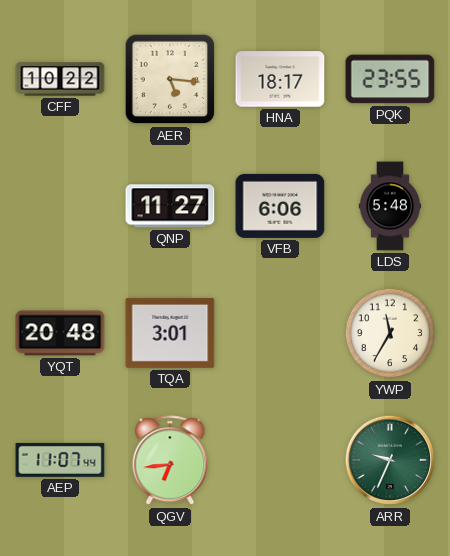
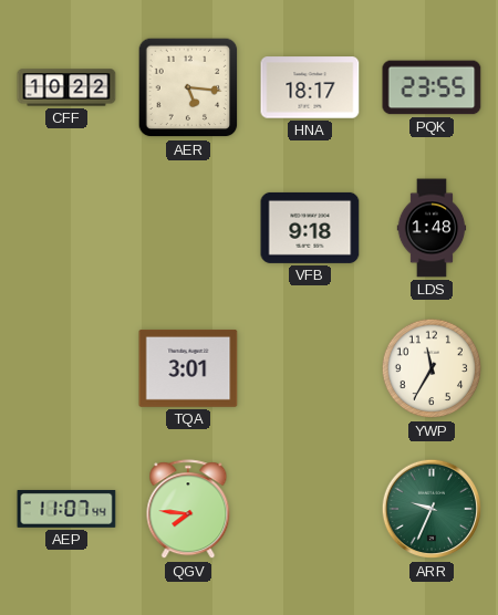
QNP: 11:27 -> none
VFB: 6:06 -> 9:18
LDS: 5:48 -> 1:48
YQT: 20:48 -> none
QGV: 6:44 -> 7:46
